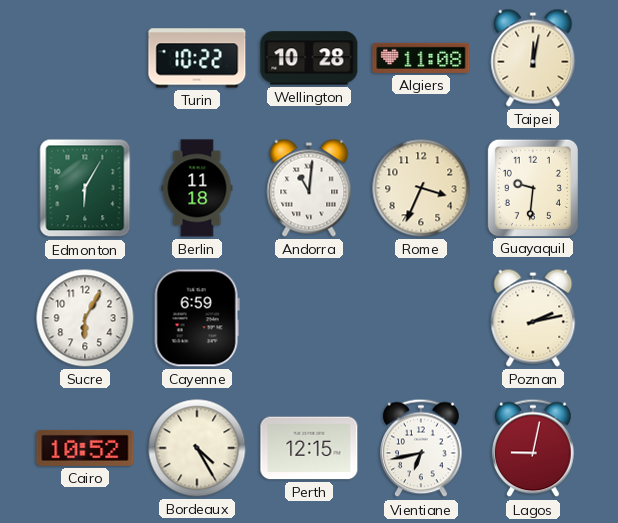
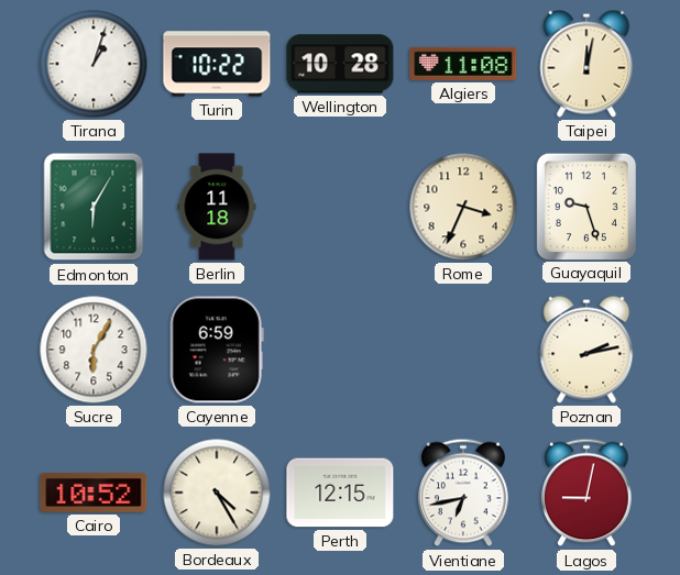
Tirana: none -> 1:03
Andorra: 11:01 -> none
Guayaquil: 9:31 -> 9:27
